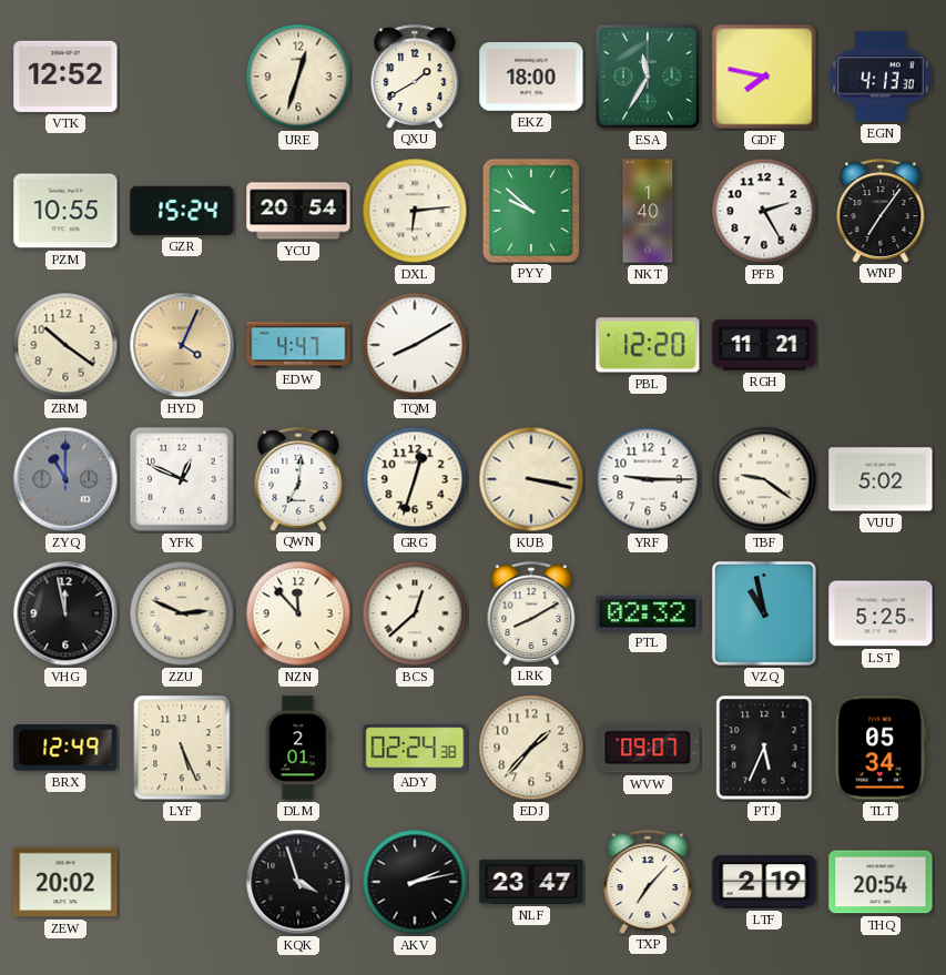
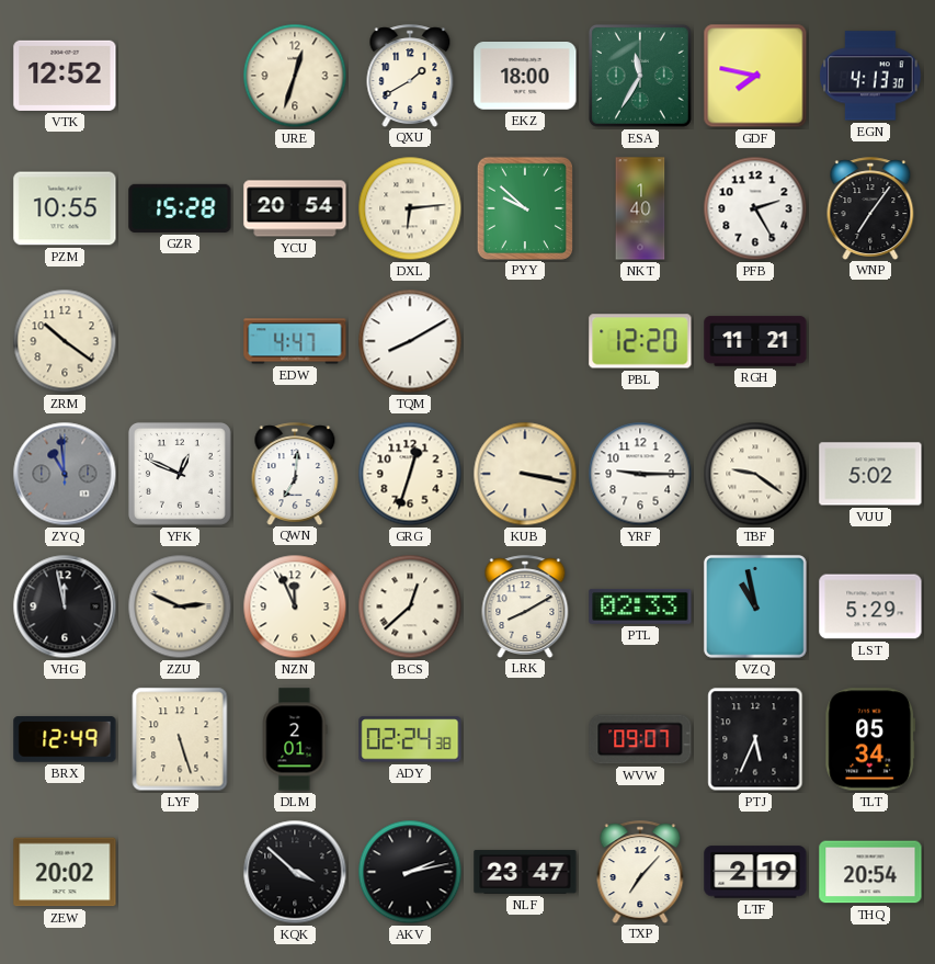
GZR: 15:24 -> 15:28
HYD: 4:04 -> none
ZYQ: 11:00 -> 10:59
NZN: 11:53 -> 11:56
PTL: 02:32 -> 02:33
LST: 5:25 -> 5:29
LYF: 5:26 -> 5:27
EDJ: 1:37 -> none
KQK: 3:57 -> 3:52
